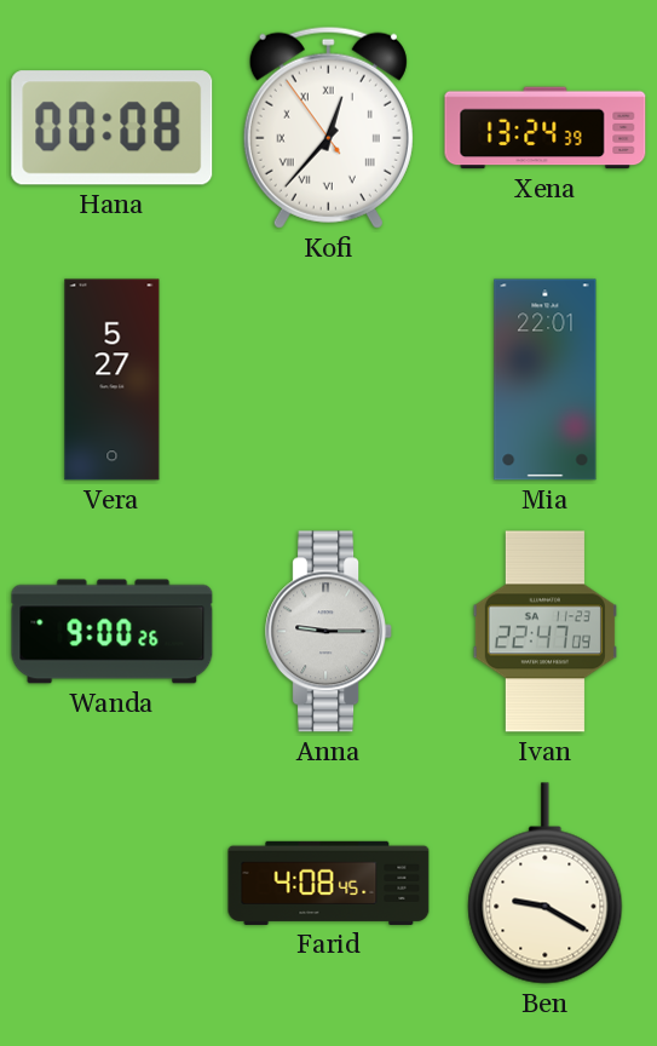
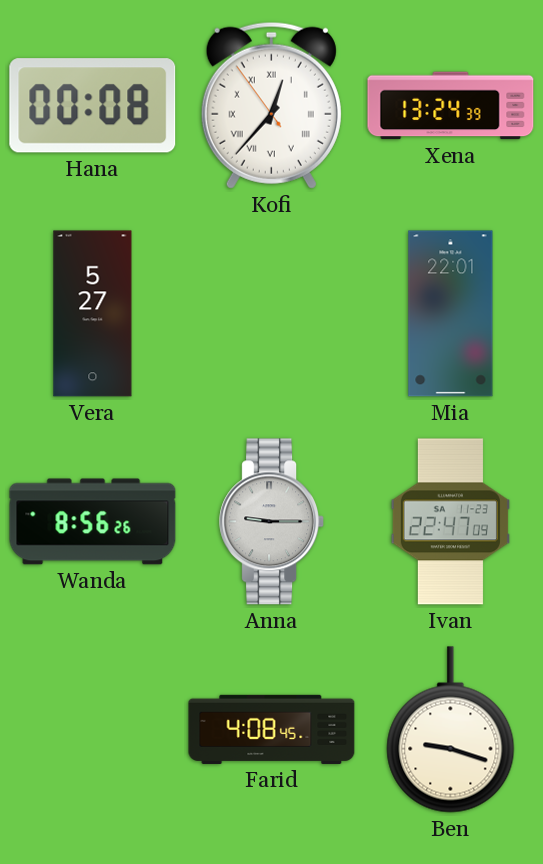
Wanda: 9:00 -> 8:56
Ben: 9:20 -> 9:18
